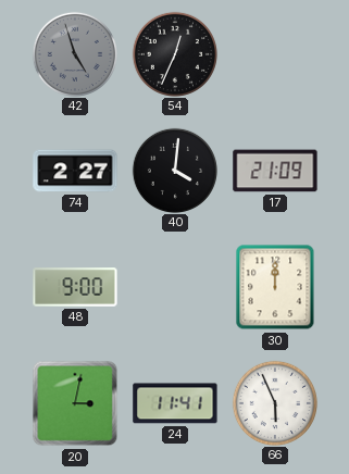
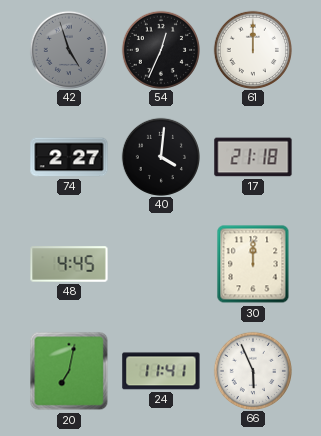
61: none -> 12:00
17: 21:09 -> 21:18
48: 9:00 -> 4:45
20: 3:02 -> 7:02
